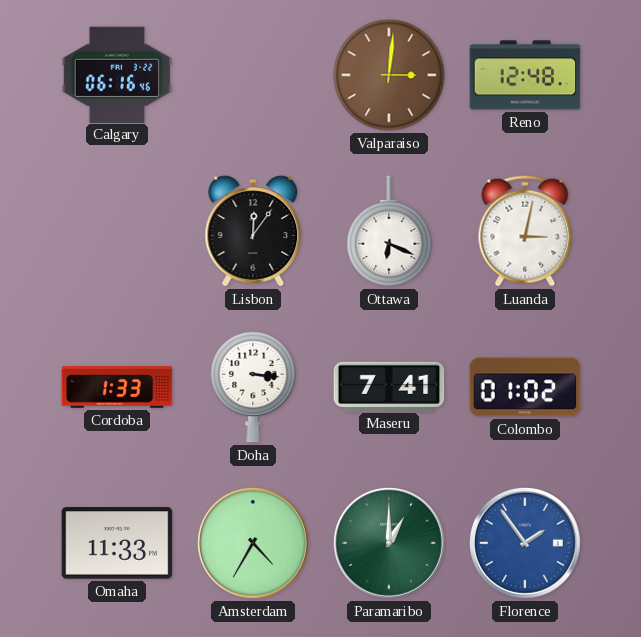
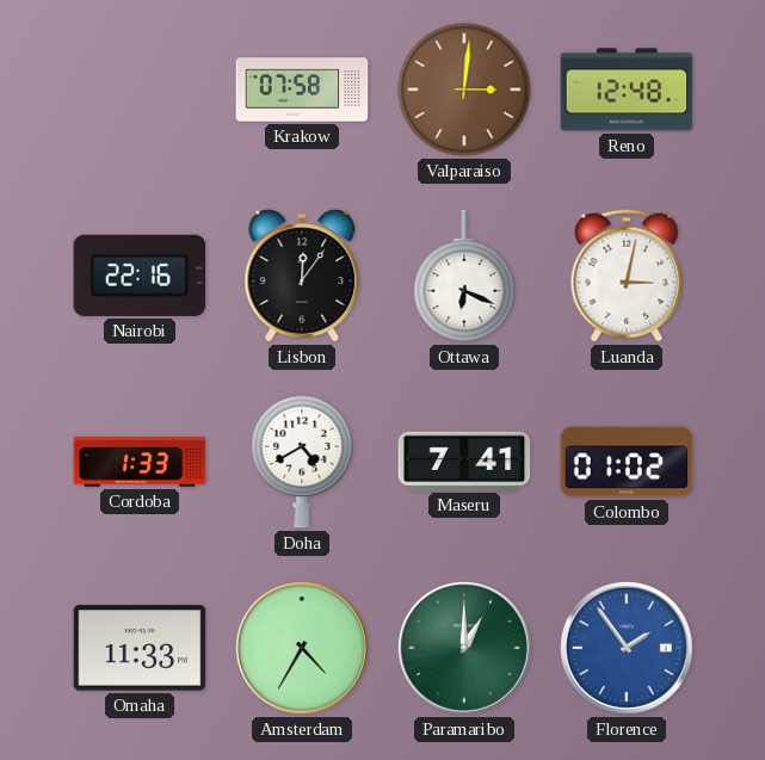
Calgary: 06:16 -> none
Krakow: none -> 07:58
Nairobi: none -> 22:16
Doha: 3:16 -> 4:40
